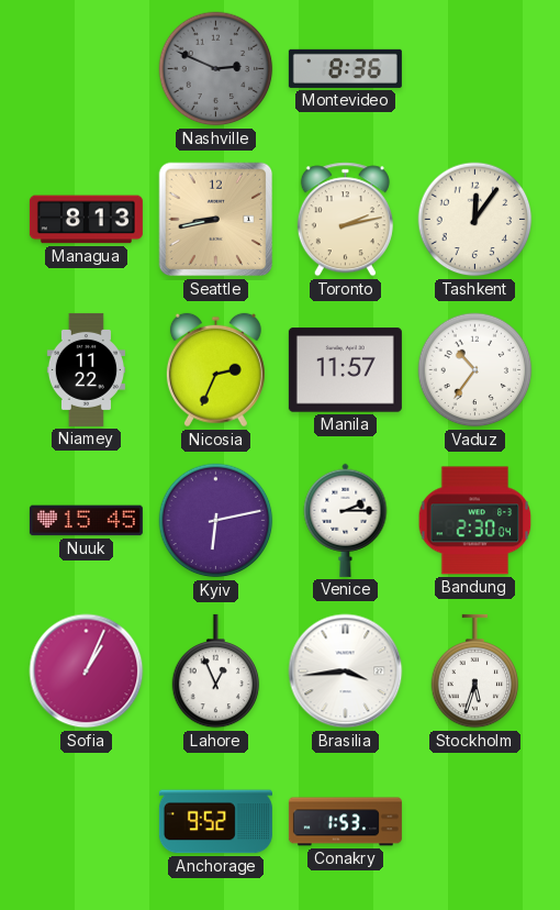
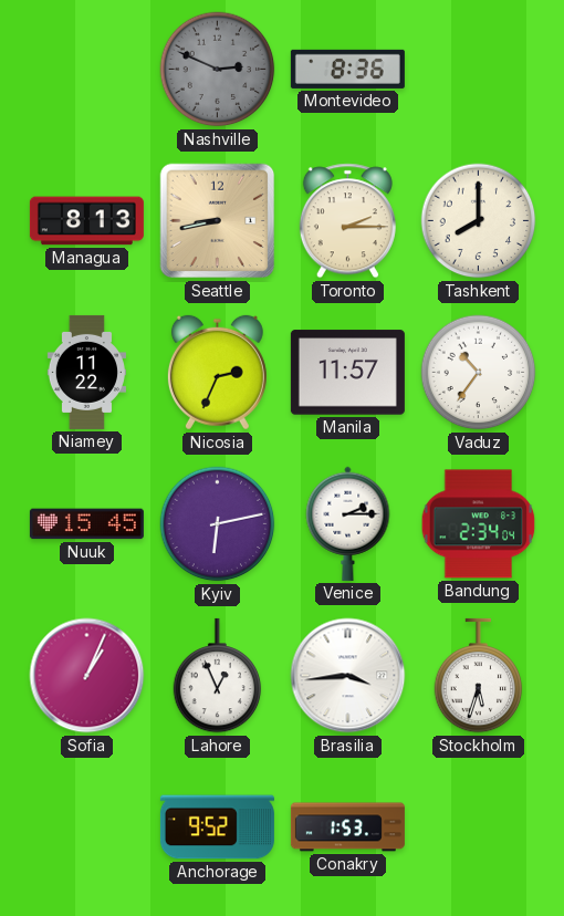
Toronto: 2:13 -> 2:15
Tashkent: 12:06 -> 8:00
Bandung: 2:30 -> 2:34
